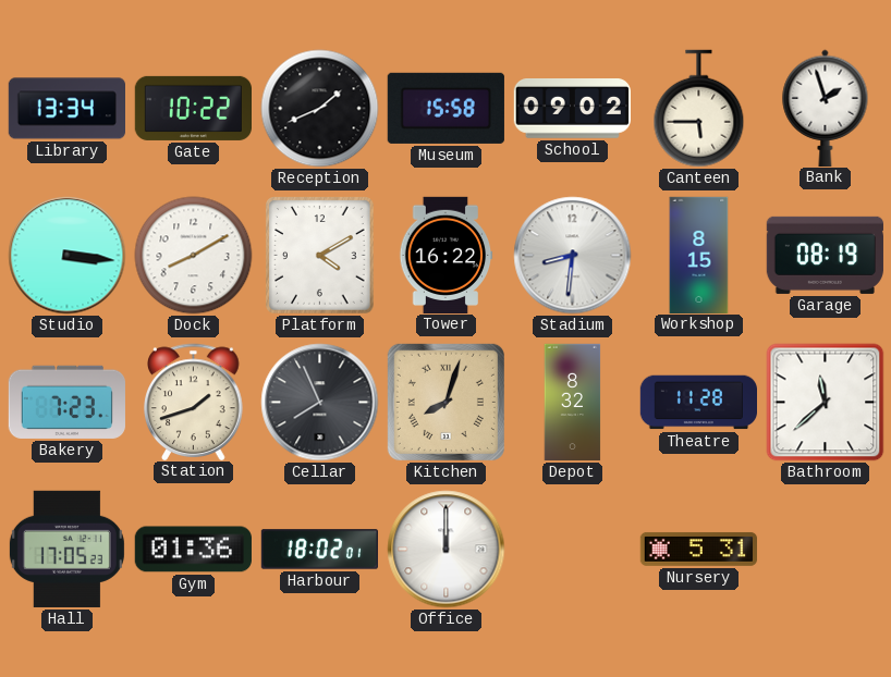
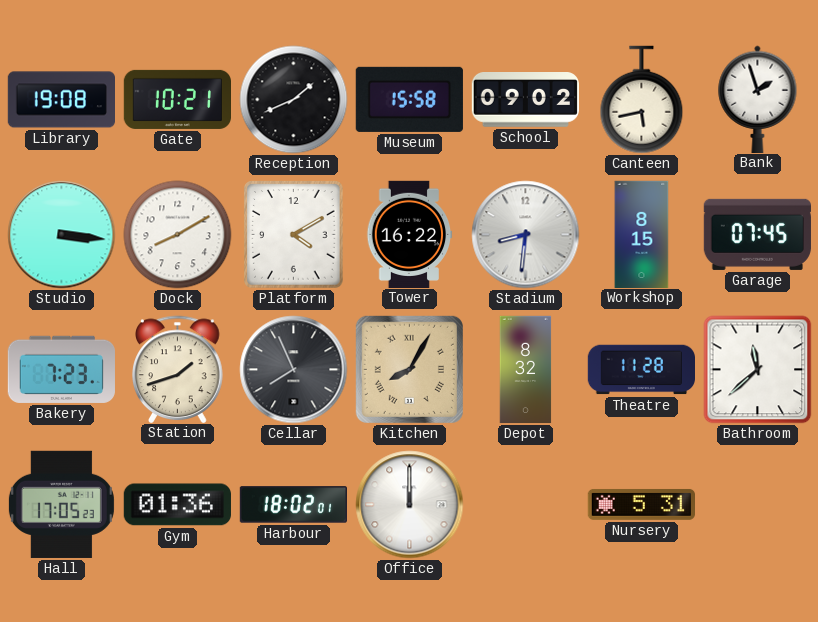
Library: 13:34 -> 19:08
Gate: 10:22 -> 10:21
Canteen: 5:45 -> 5:43
Garage: 08:19 -> 07:45
Kitchen: 8:03 -> 8:05
